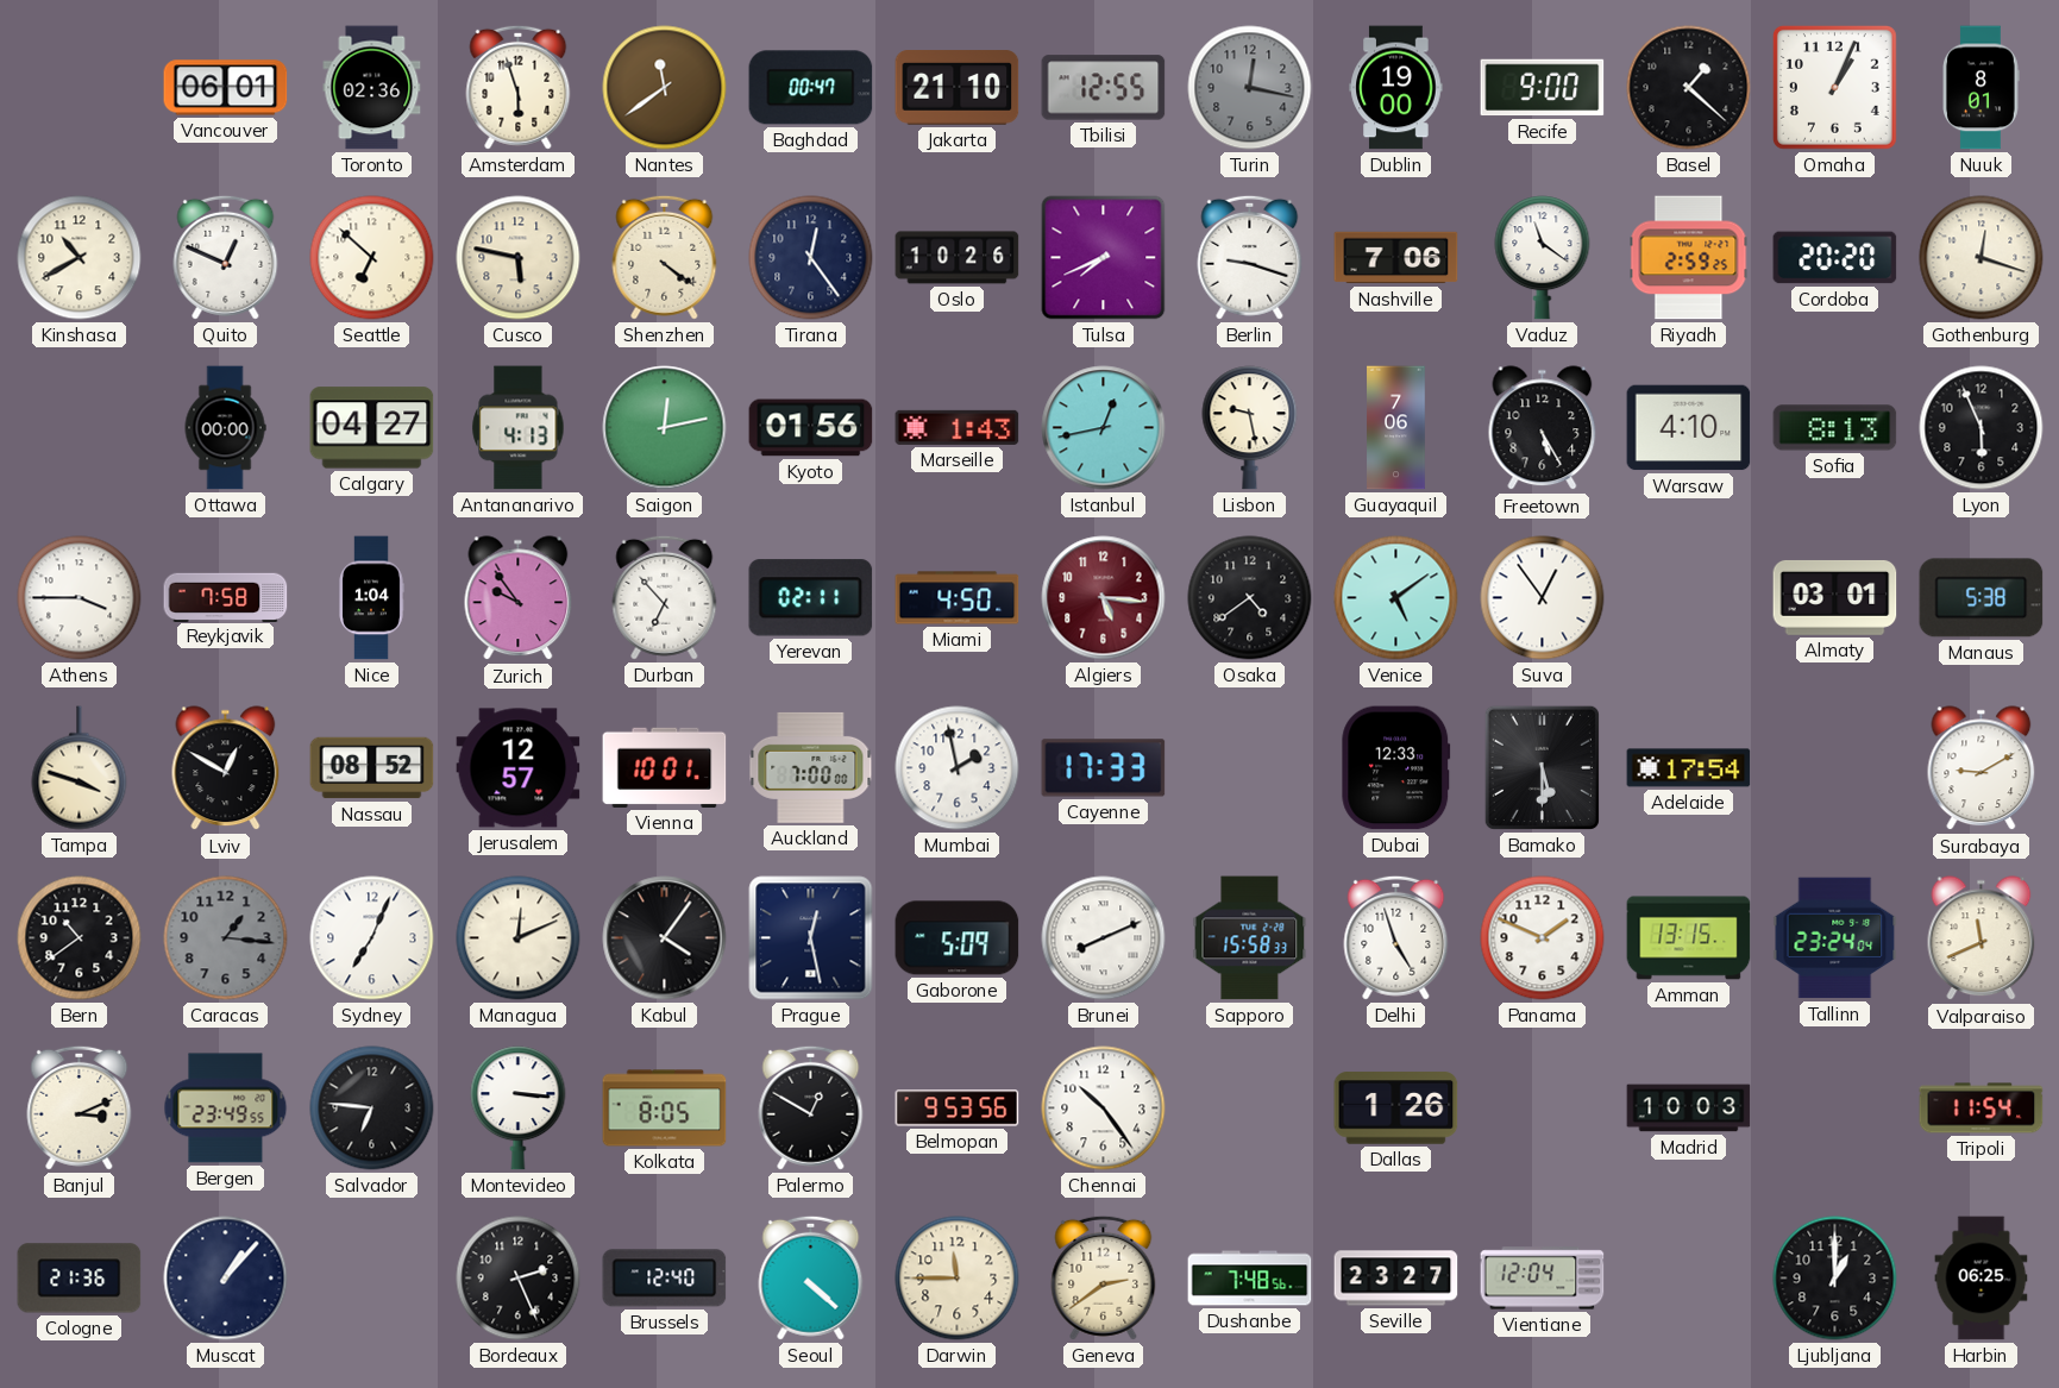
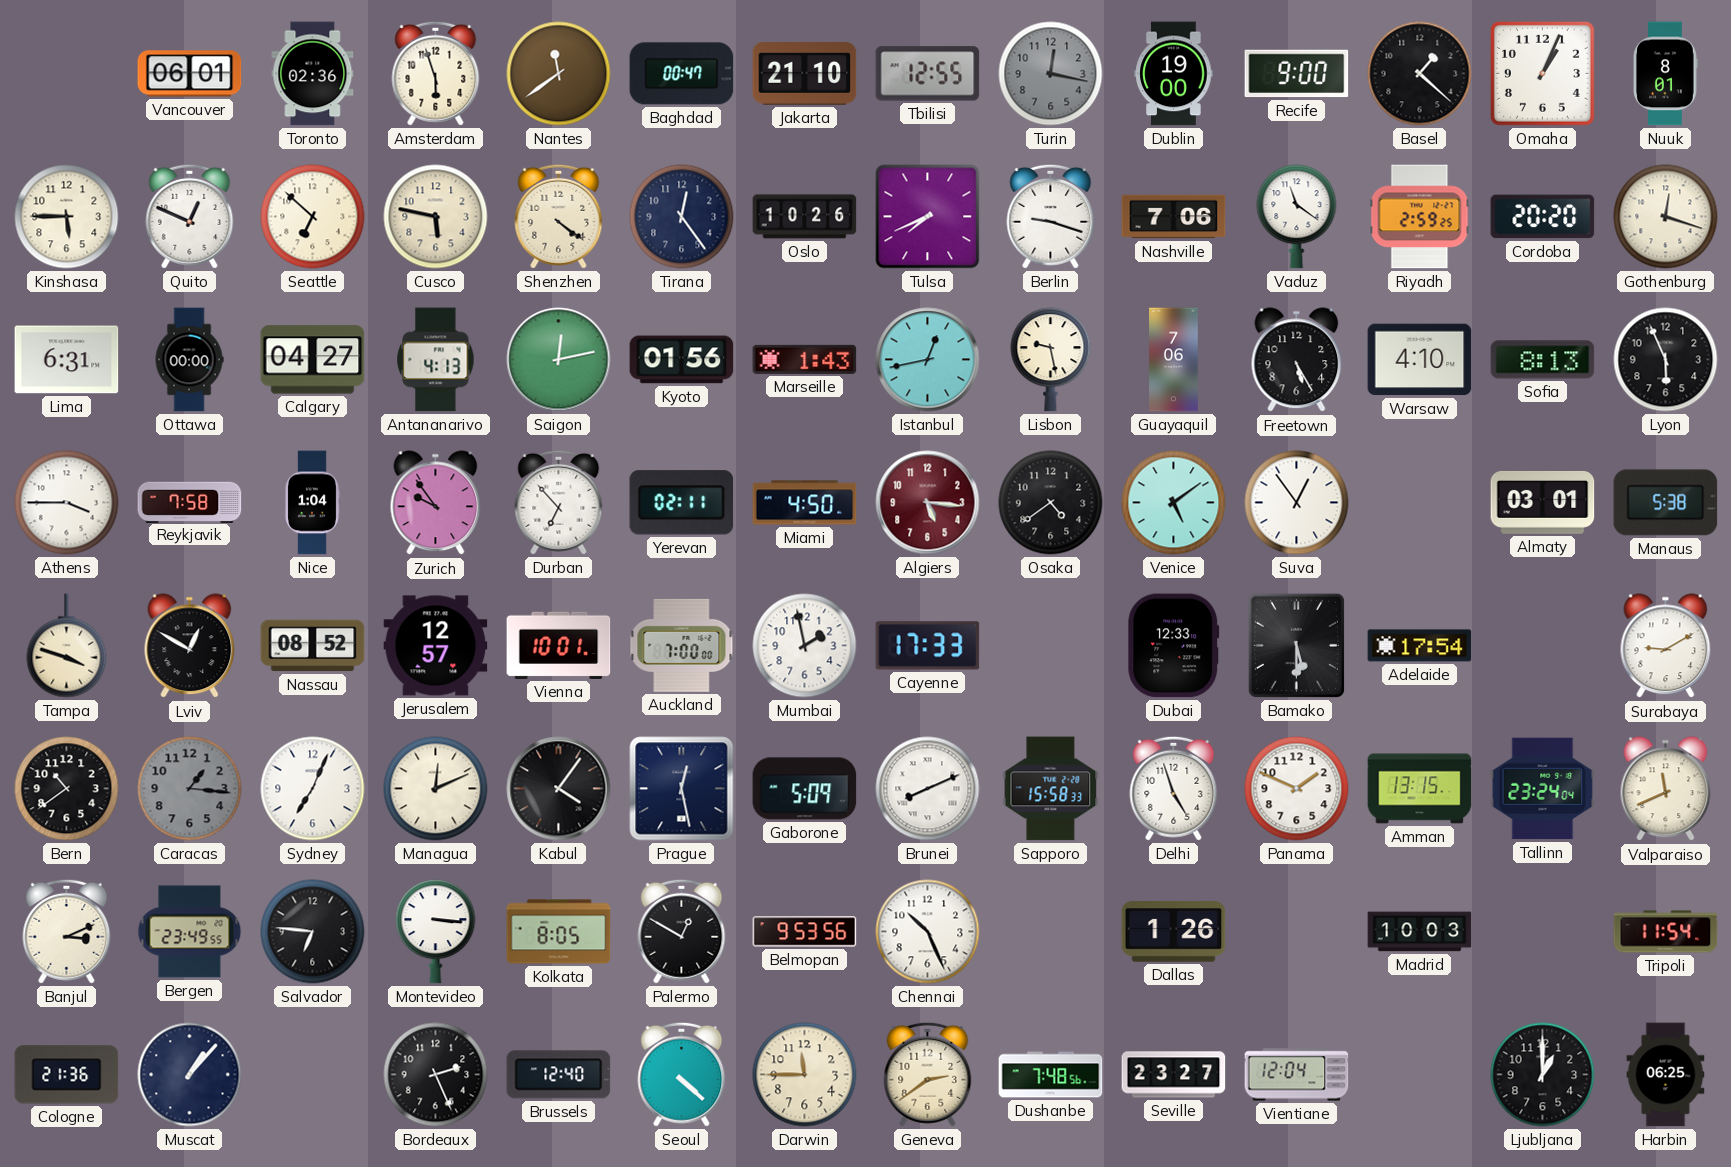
Kinshasa: 10:40 -> 5:45
Lima: none -> 6:31
Chennai: 10:24 -> 10:26
